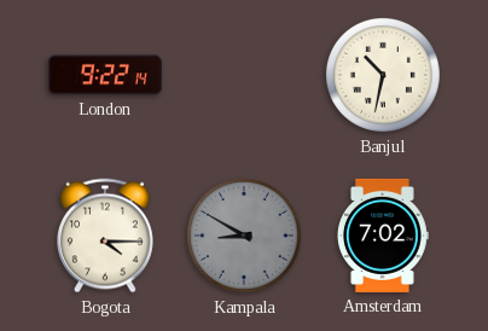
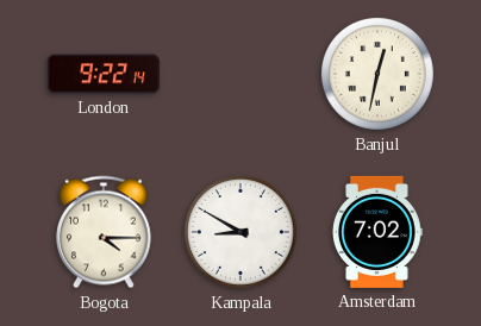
Banjul: 10:32 -> 12:32
Kampala dial: grey -> white
